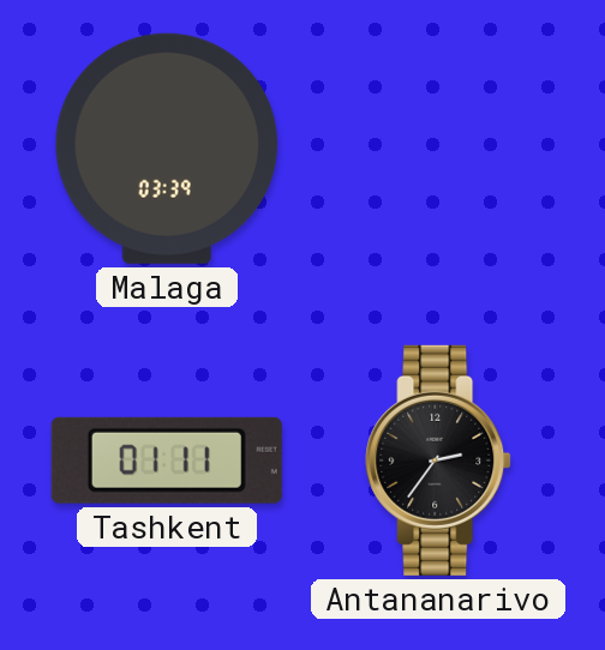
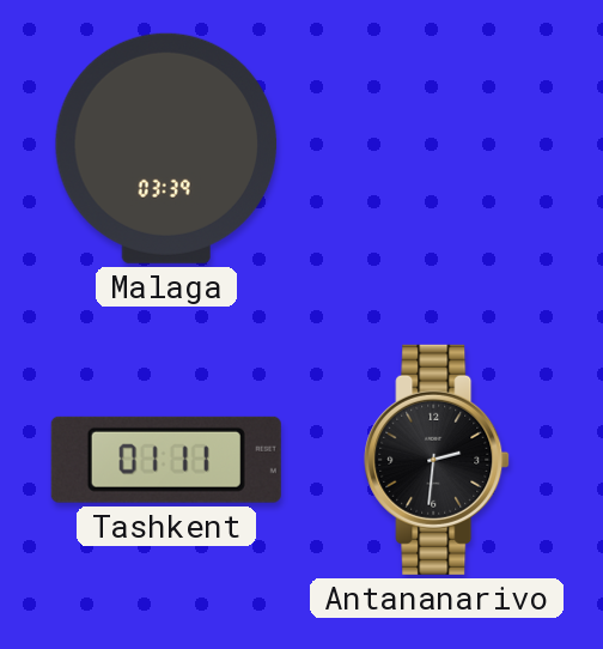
Antananarivo: 2:36 -> 2:31
